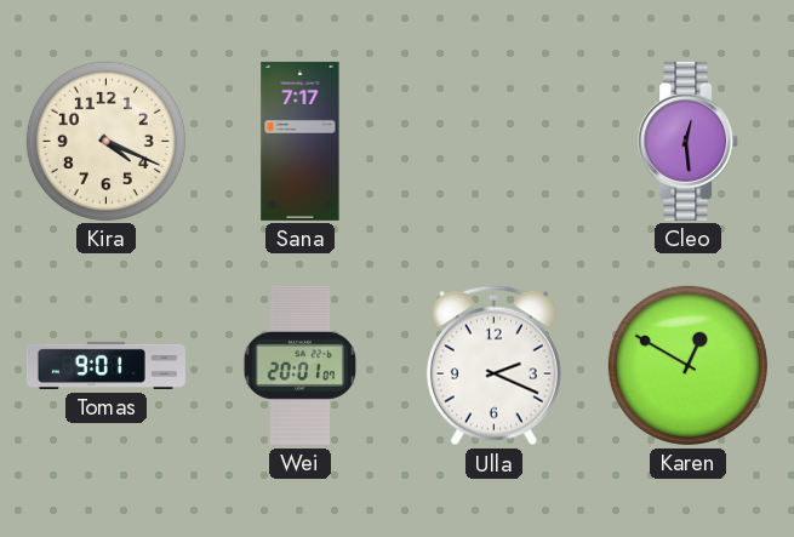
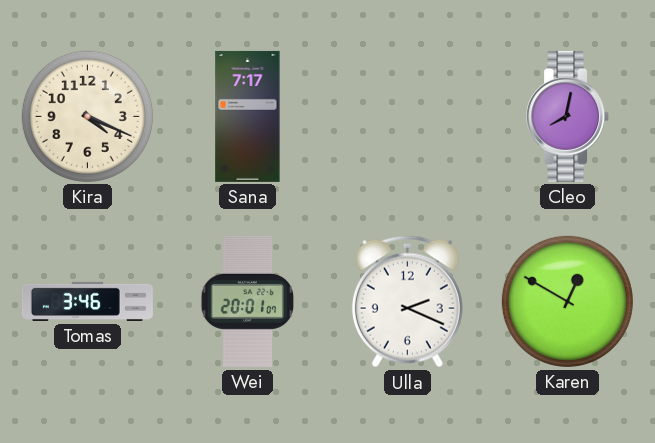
Cleo: 12:29 -> 8:02
Tomas: 9:01 -> 3:46
